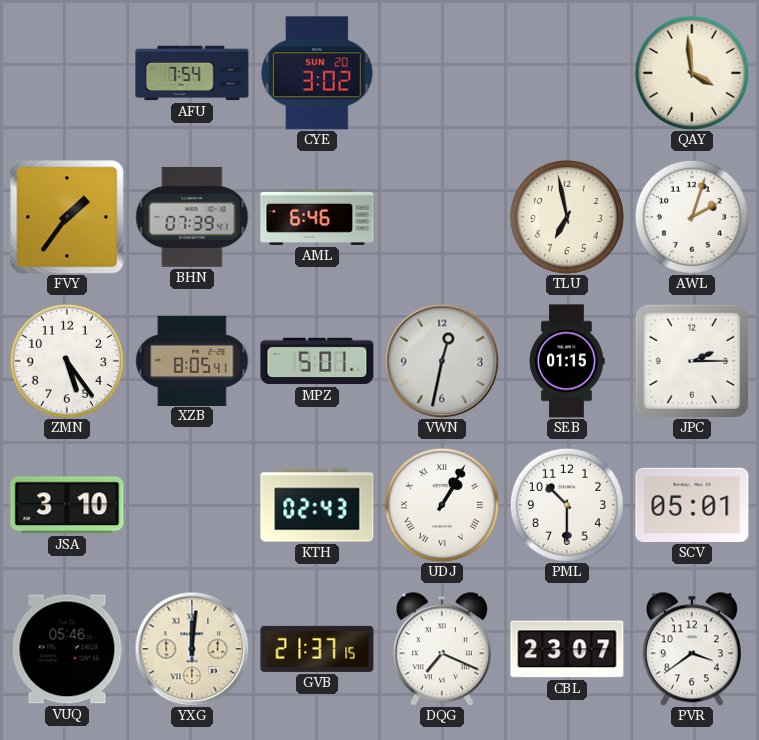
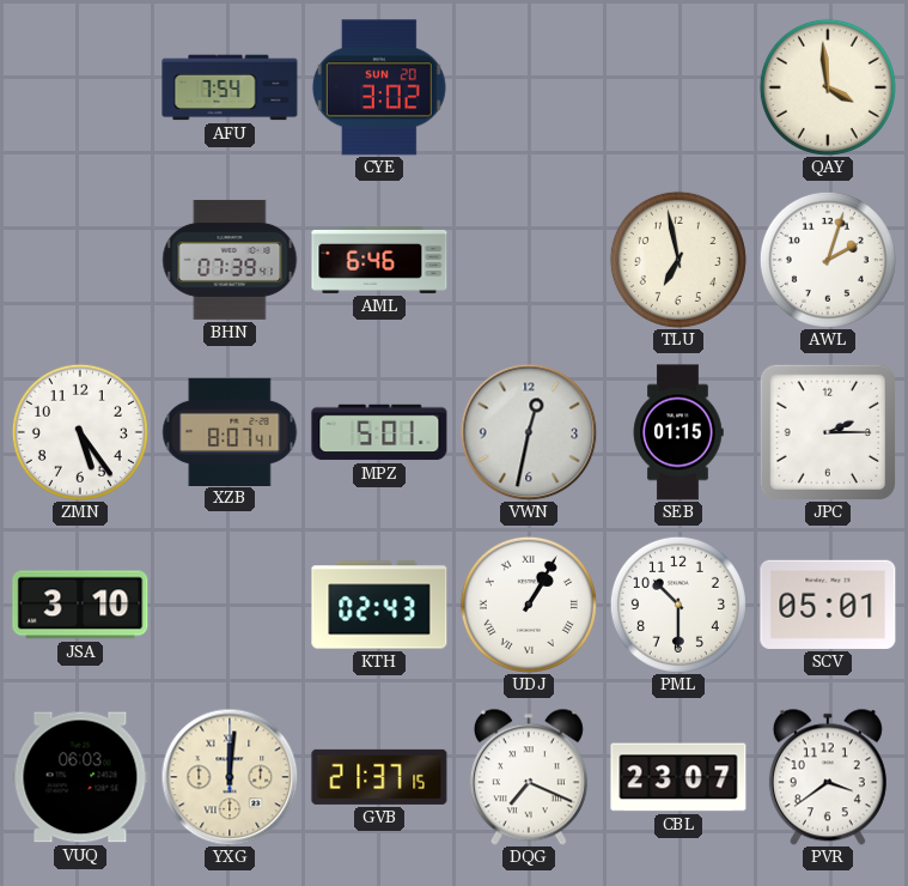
FVY: 1:36 -> none
XZB: 8:05 -> 8:07
VUQ: 05:46 -> 06:03
